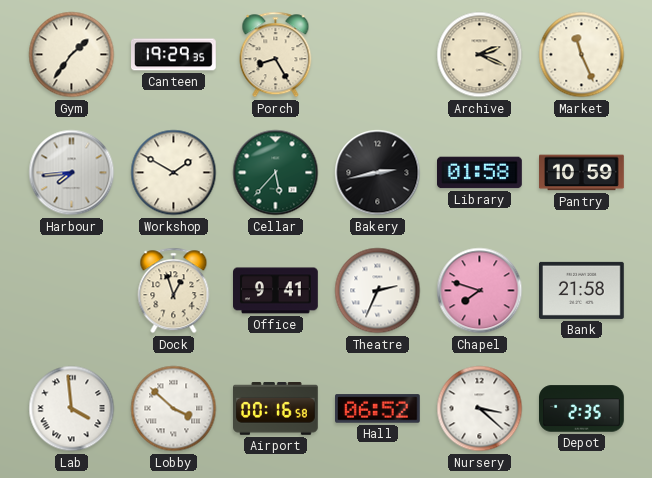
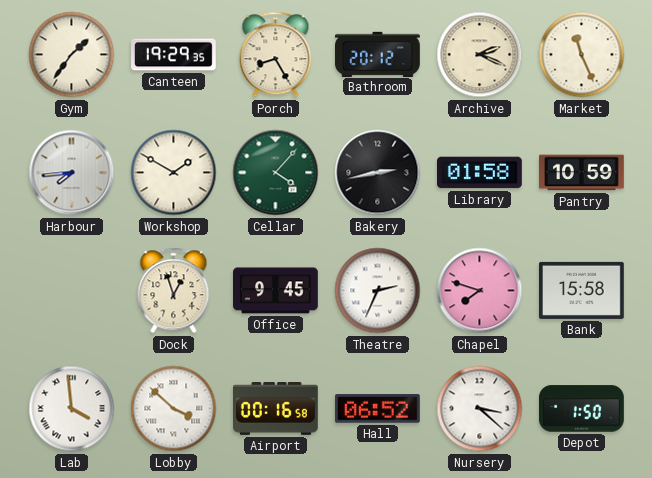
Bathroom: none -> 20:12
Cellar: 5:37 -> 4:07
Office: 9:41 -> 9:45
Bank: 21:58 -> 15:58
Depot: 2:35 -> 1:50
